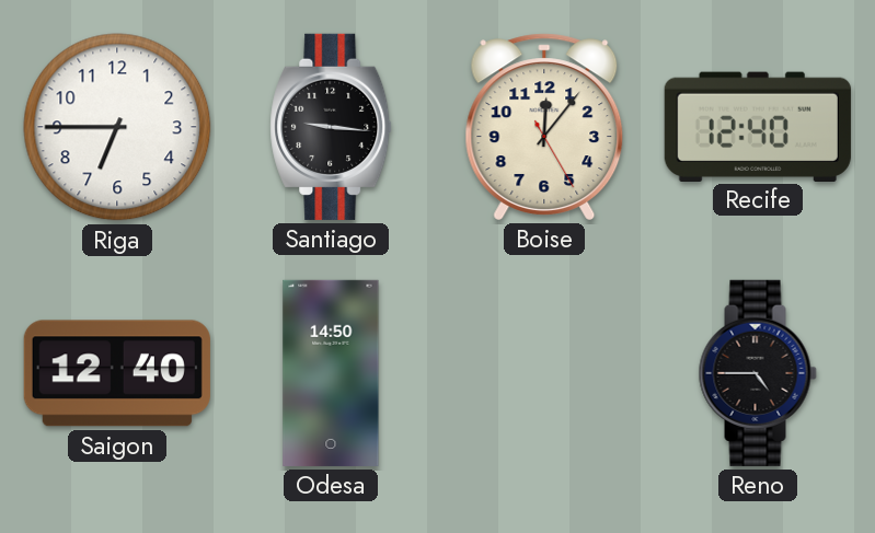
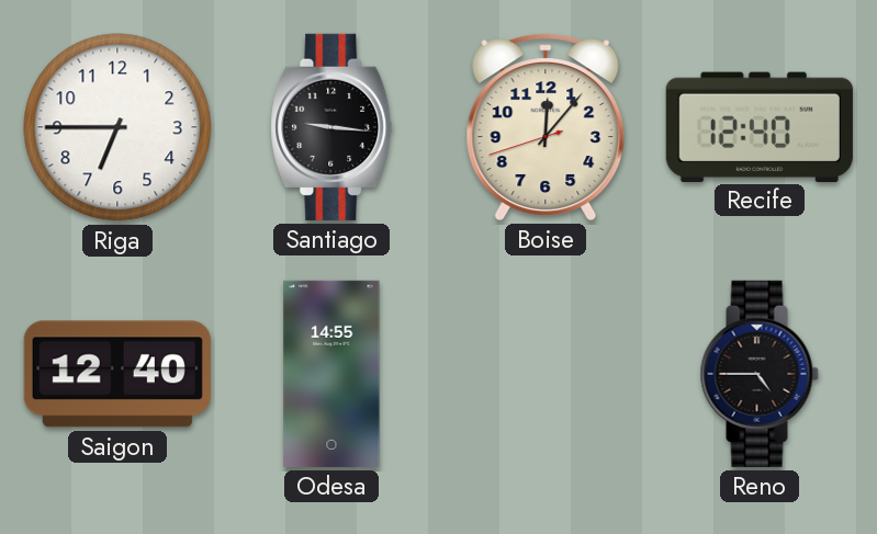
Boise: 12:06:25 -> 12:06:42
Odesa: 14:50 -> 14:55
